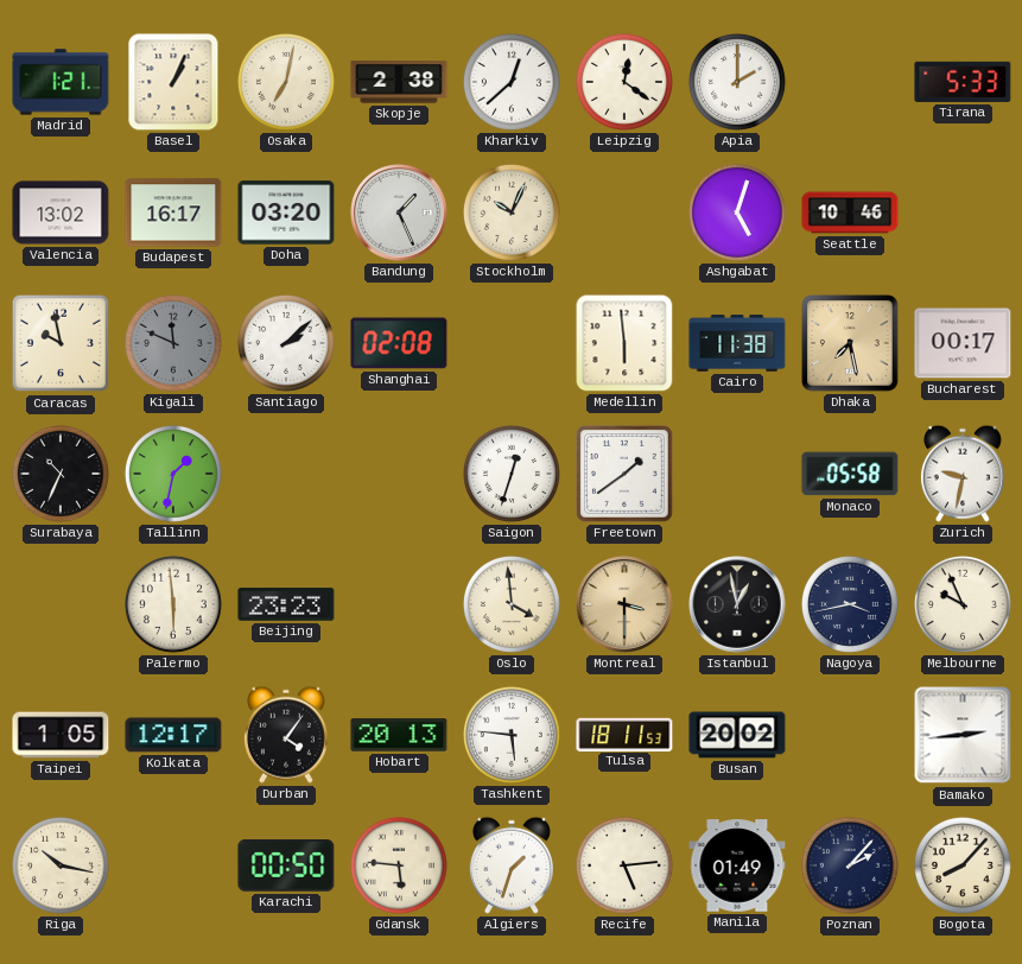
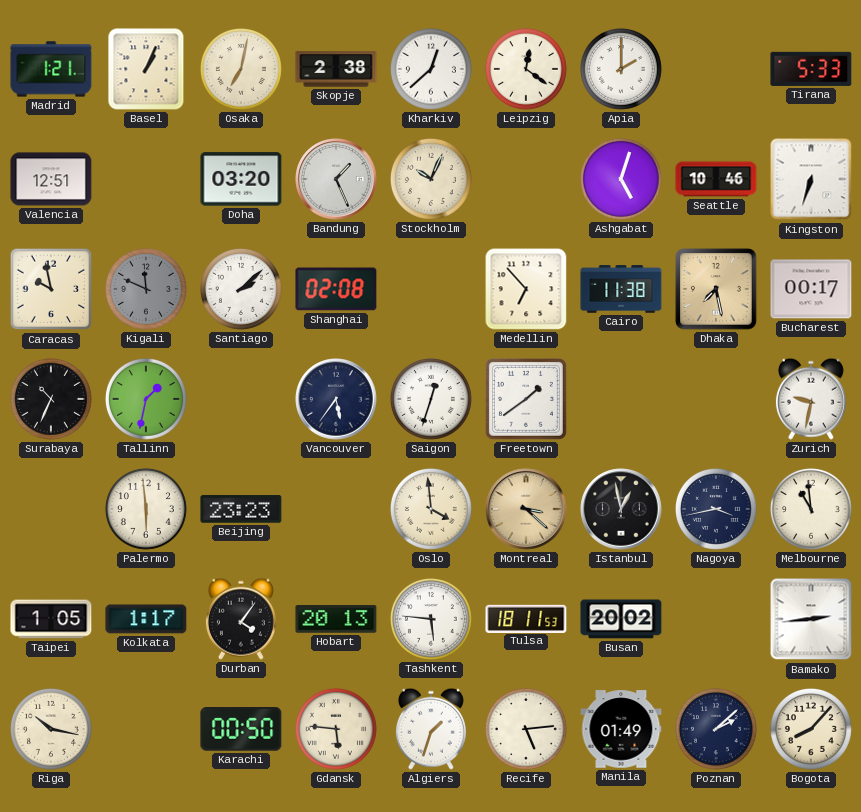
Valencia: 13:02 -> 12:51
Budapest: 16:17 -> none
Kingston: none -> 6:33
Medellin: 5:59 -> 6:53
Vancouver: none -> 5:36
Monaco: 05:58 -> none
Montreal: 3:30 -> 3:22
Melbourne: 9:56 -> 10:59
Kolkata: 12:17 -> 1:17
Poznan: 2:07 -> 2:08
